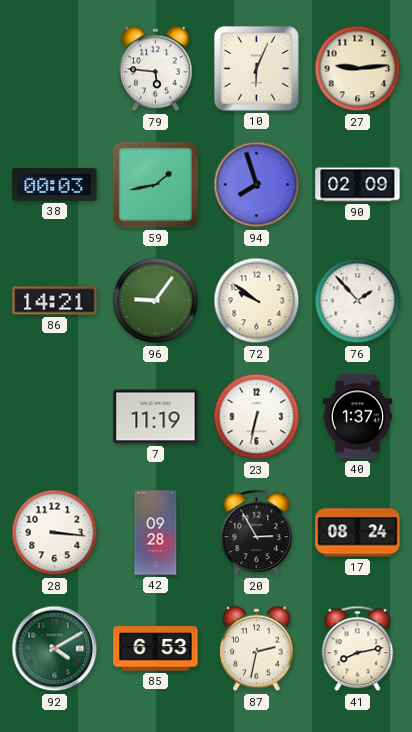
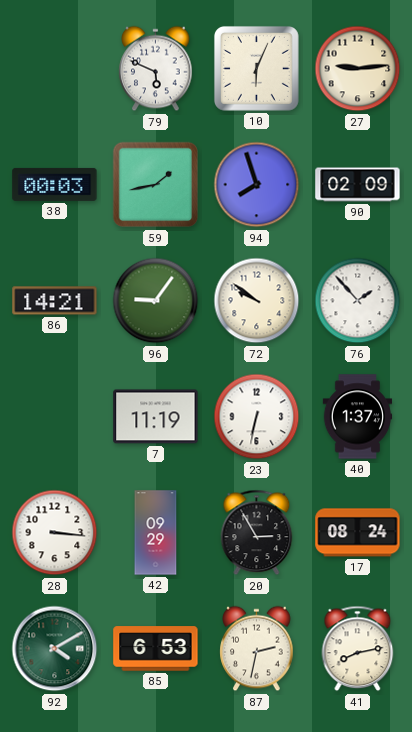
79: 5:46 -> 5:49
42: 09:28 -> 09:29
